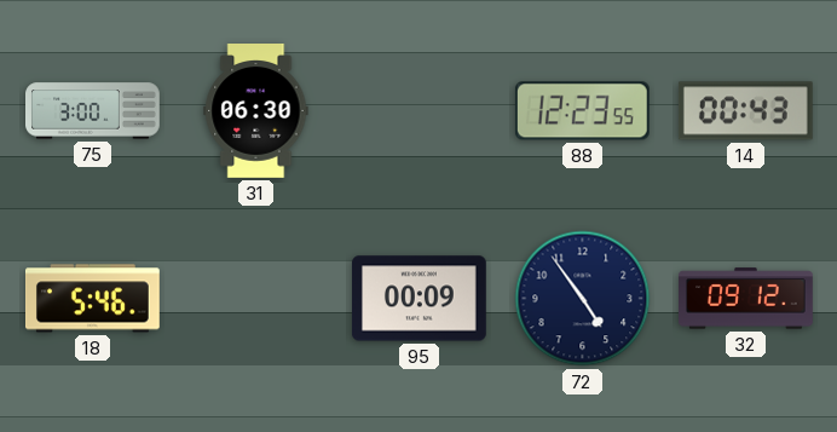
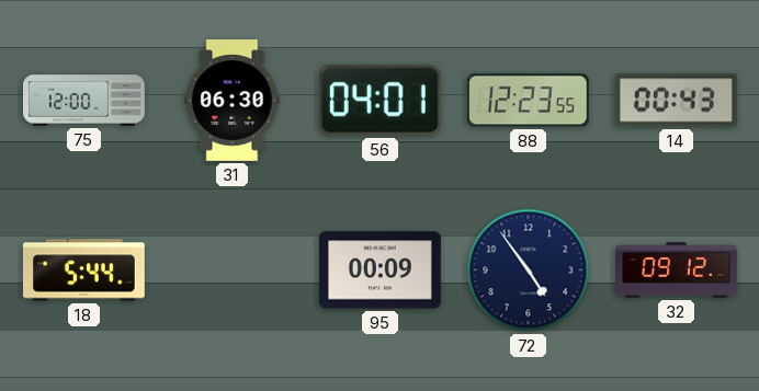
75: 3:00 -> 12:00
56: none -> 04:01
18: 5:46 -> 5:44
